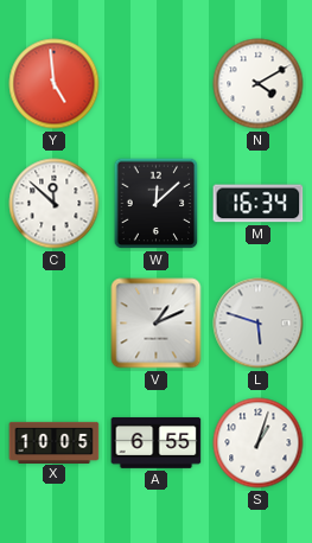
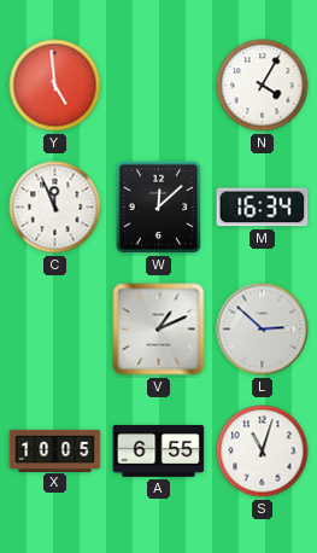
N: 4:10 -> 4:05
C: 11:52 -> 11:56
L: 5:48 -> 2:52
S: 1:03 -> 11:03
